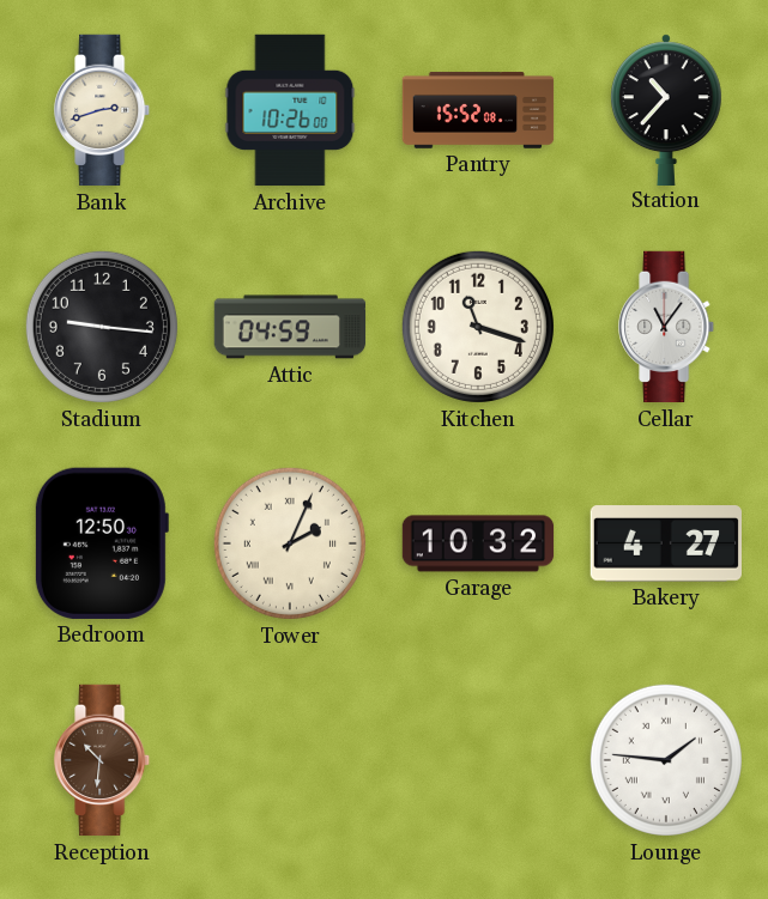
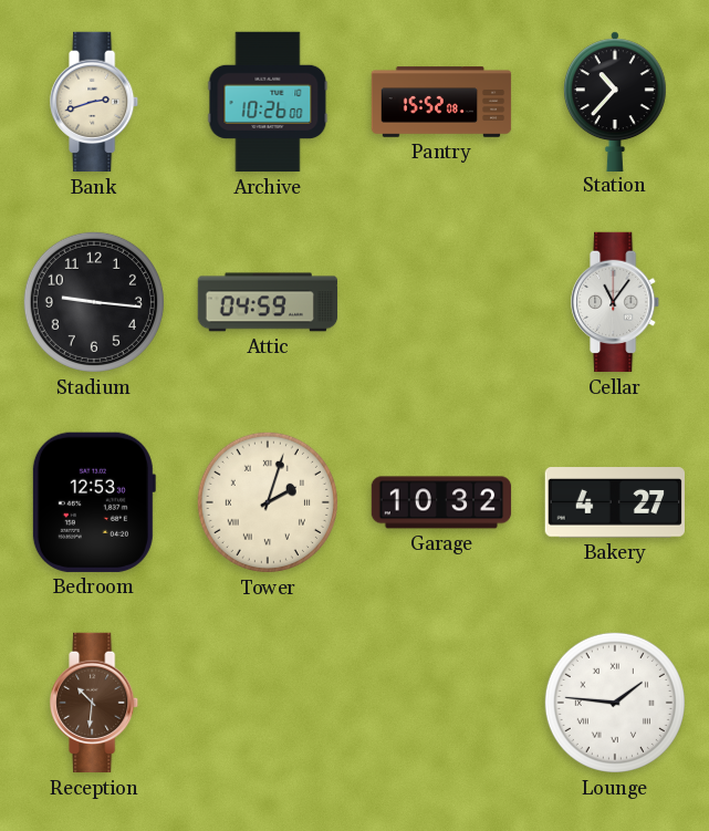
Kitchen: 11:18 -> none
Bedroom: 12:50 -> 12:53
Tower: 2:04 -> 2:03
